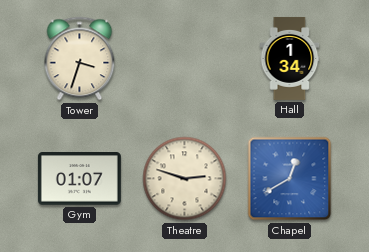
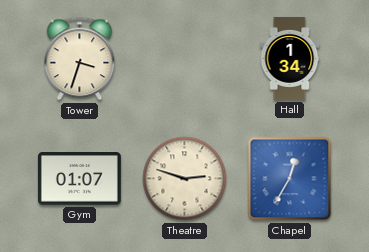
Chapel: 12:40 -> 12:35
